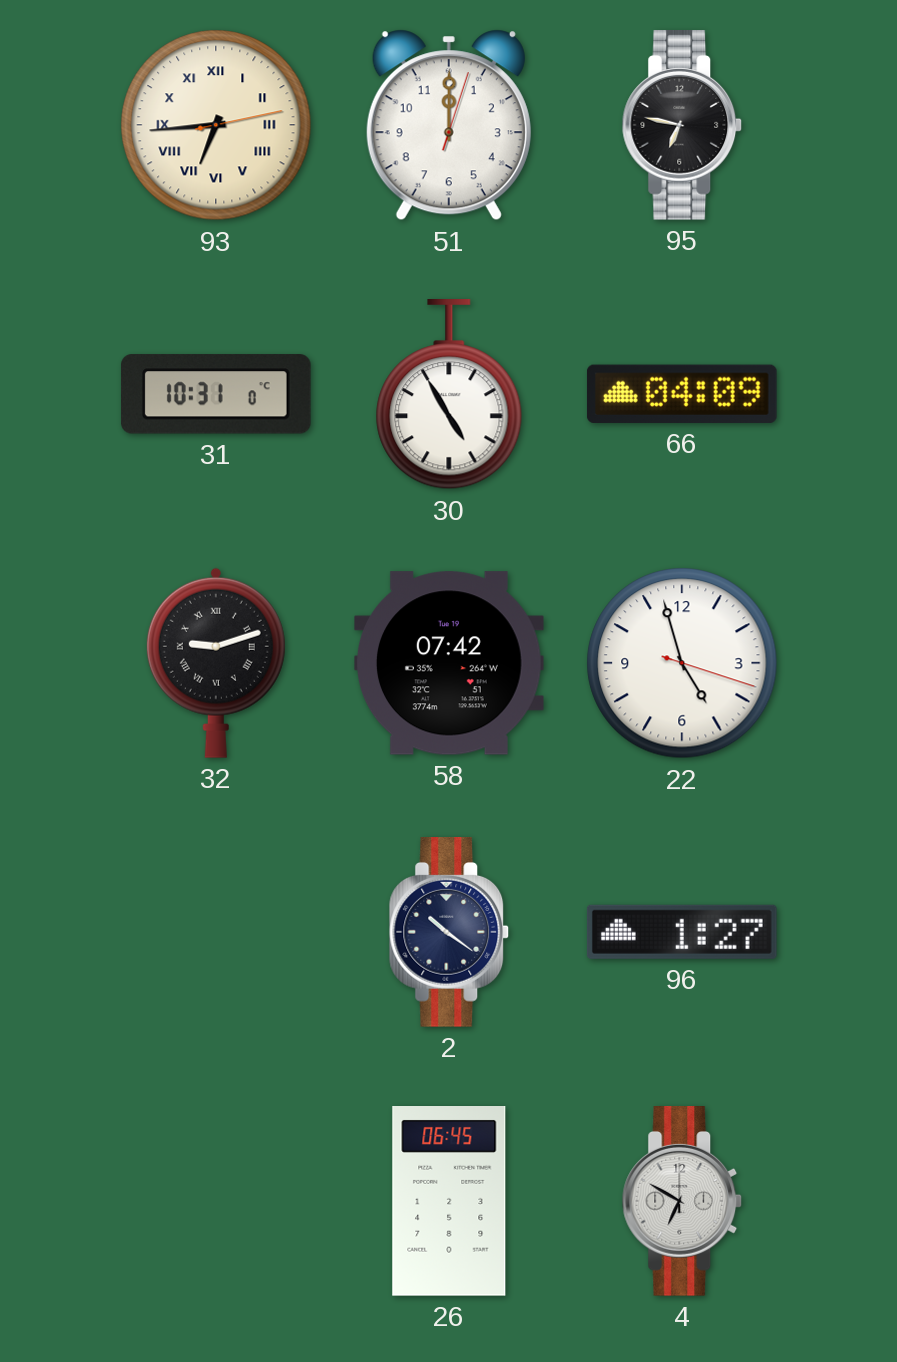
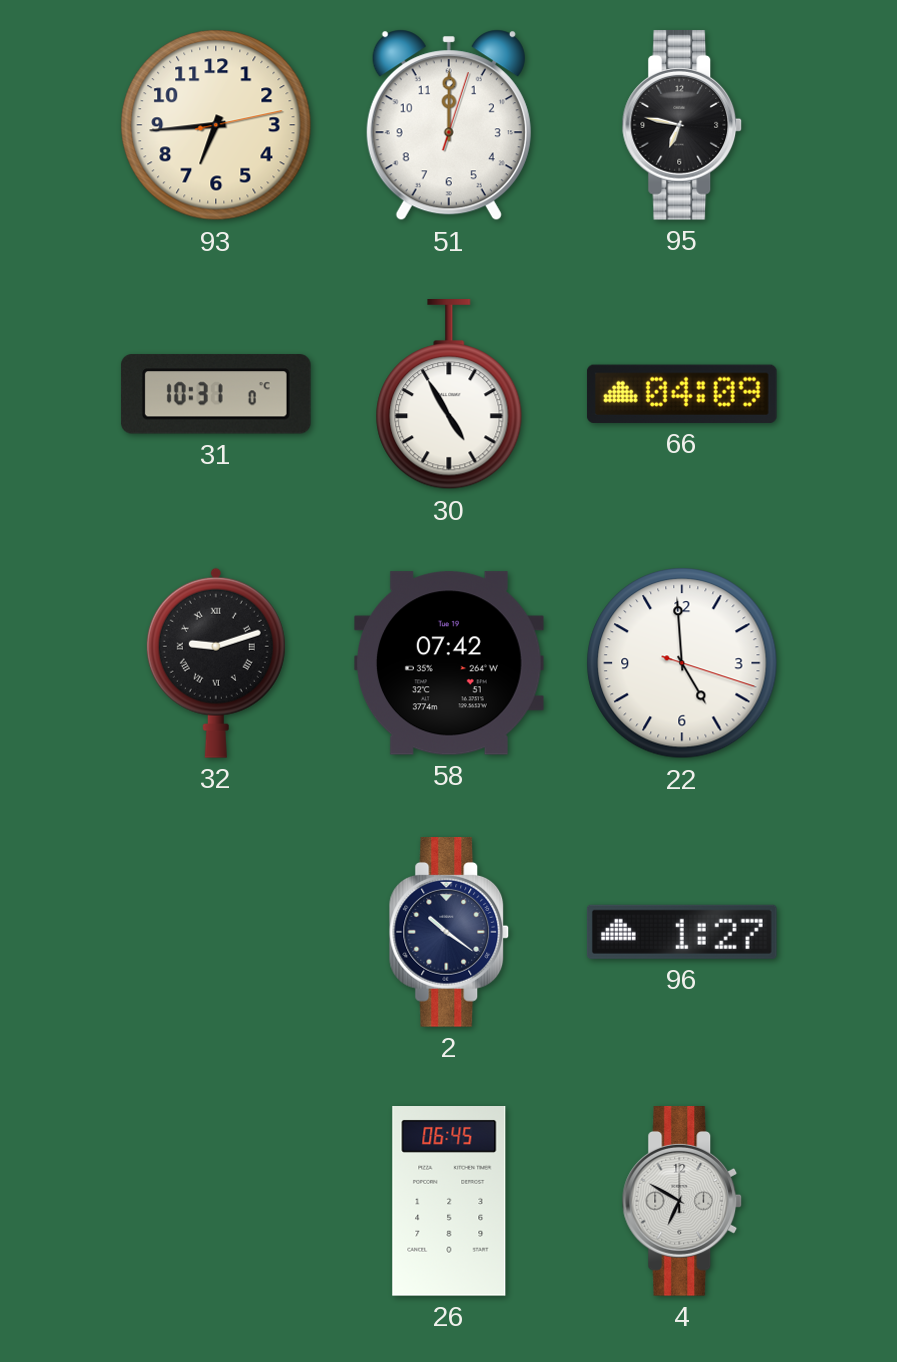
93 numerals: Roman -> Arabic
22: 4:57 -> 4:59
